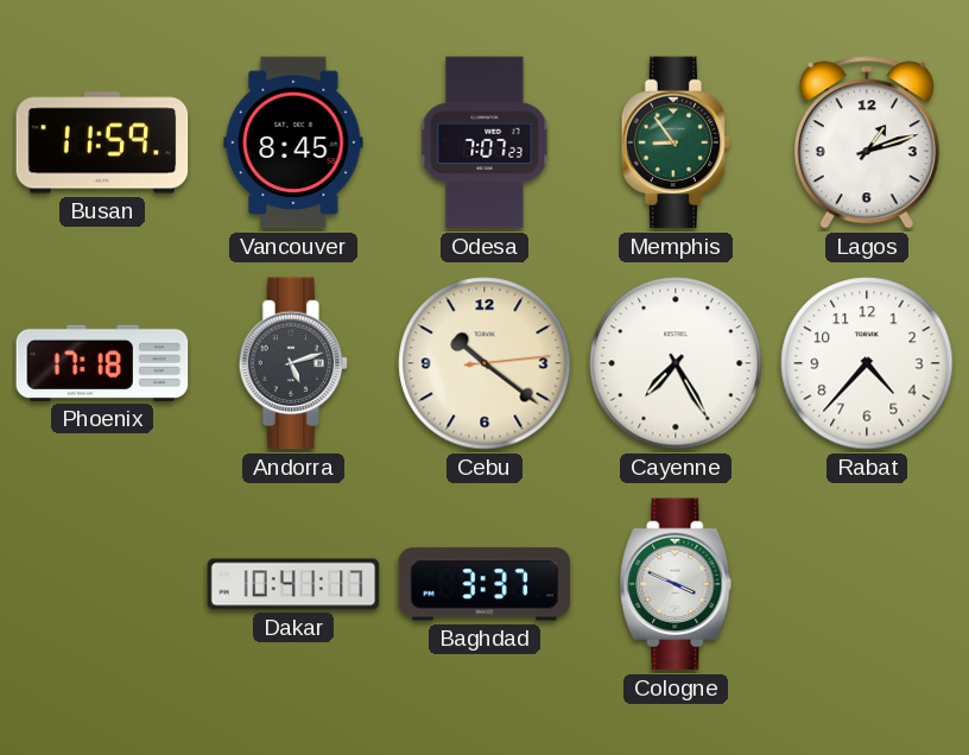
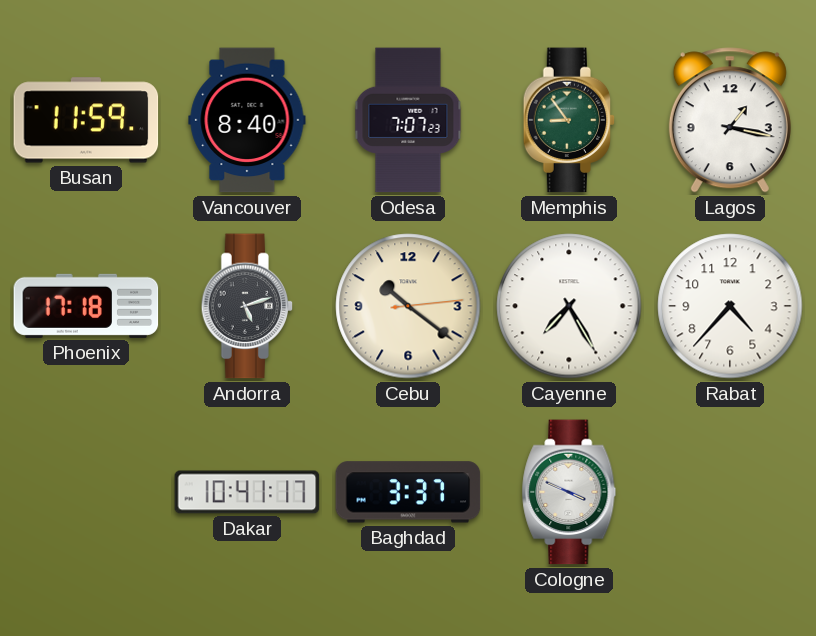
Vancouver: 8:45 -> 8:40
Lagos: 1:12 -> 1:17
